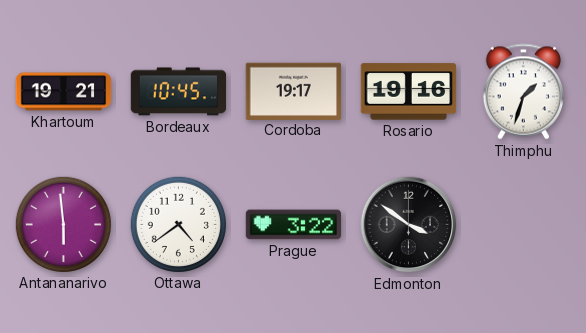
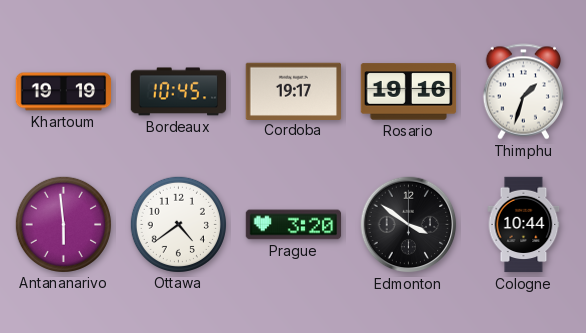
Khartoum: 19:21 -> 19:19
Prague: 3:22 -> 3:20
Cologne: none -> 10:44
